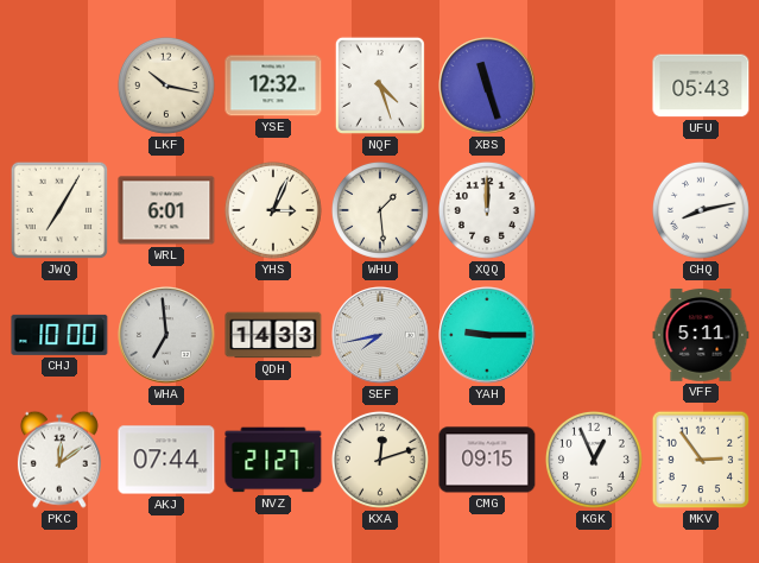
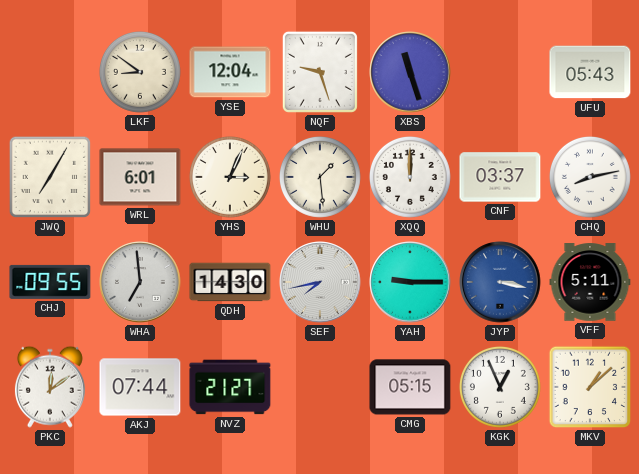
LKF: 10:17 -> 8:51
YSE: 12:32 -> 12:04
NQF: 4:27 -> 9:27
CNF: none -> 03:37
CHJ: 10:00 -> 09:55
QDH: 14:33 -> 14:30
JYP: none -> 3:17
KXA: 12:12 -> none
CMG: 09:15 -> 05:15
MKV: 2:54 -> 1:08
